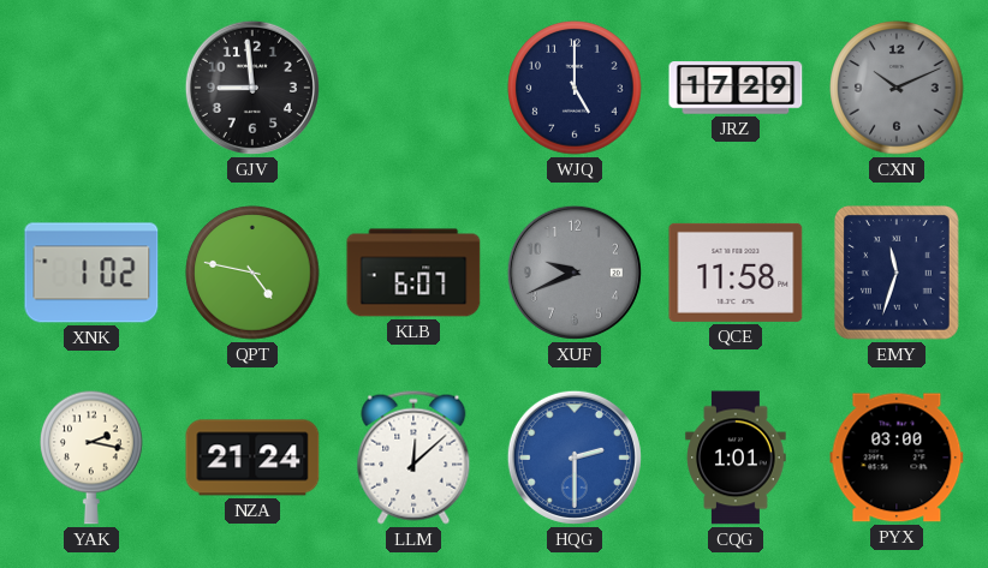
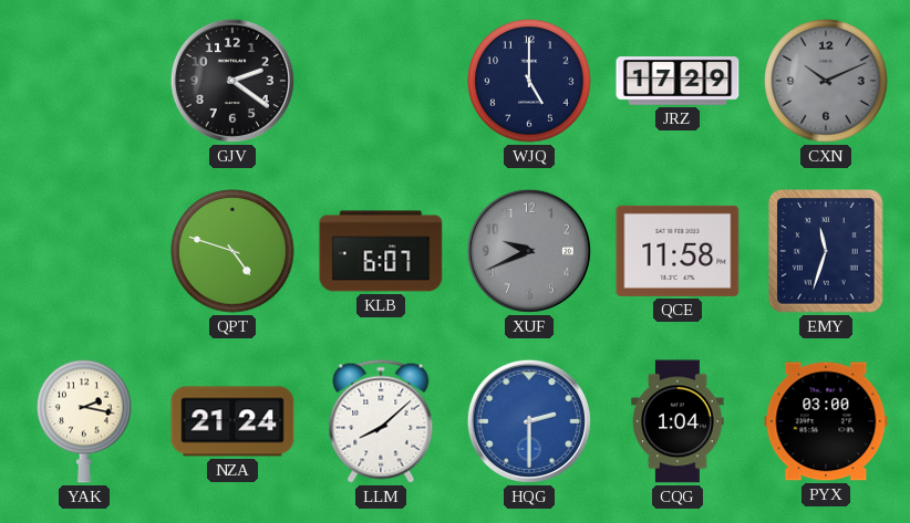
GJV: 8:59 -> 2:21
XNK: 1:02 -> none
QPT: 4:47 -> 4:48
LLM: 12:08 -> 8:08
CQG: 1:01 -> 1:04
